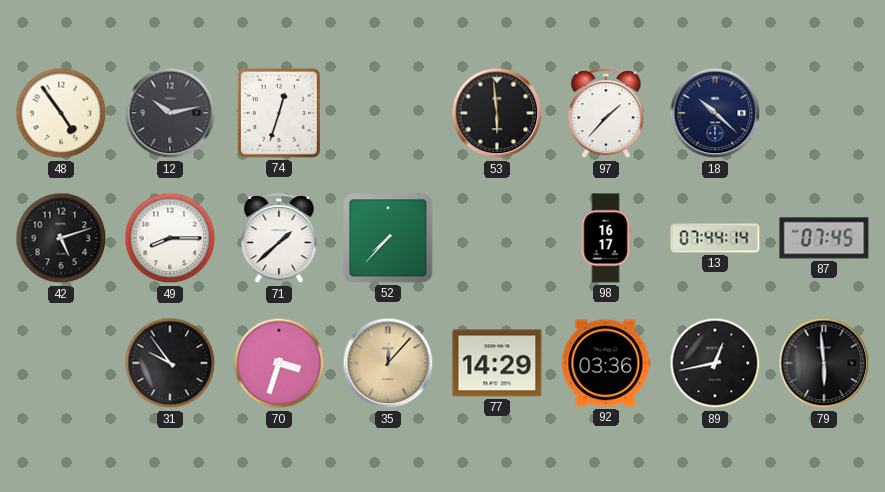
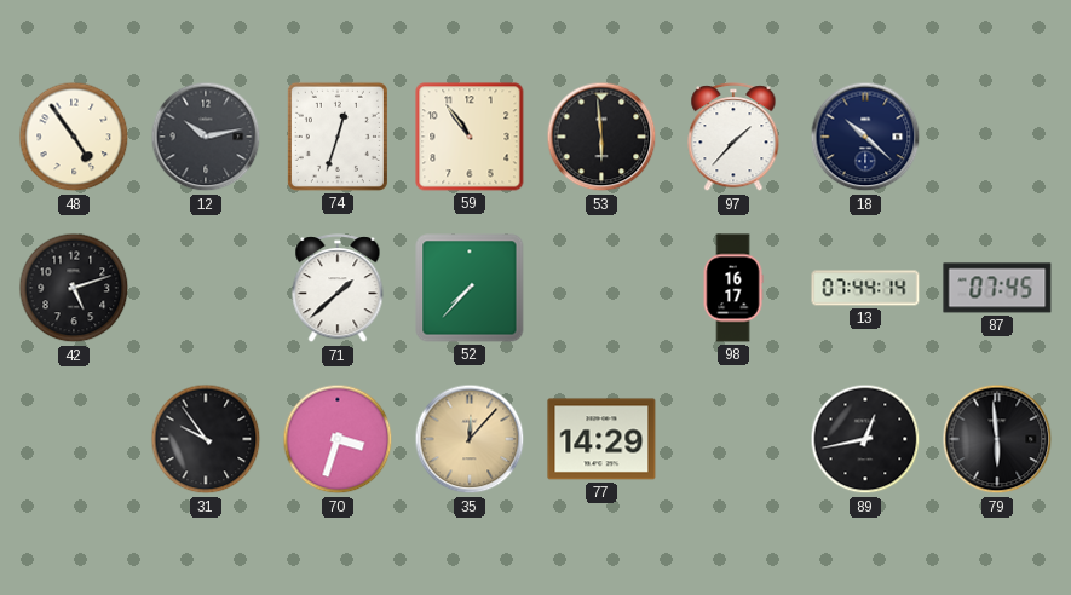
59: none -> 10:54
49: 8:15 -> none
92: 03:36 -> none
